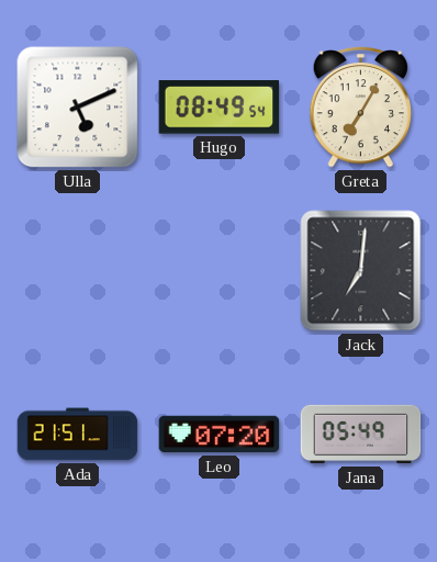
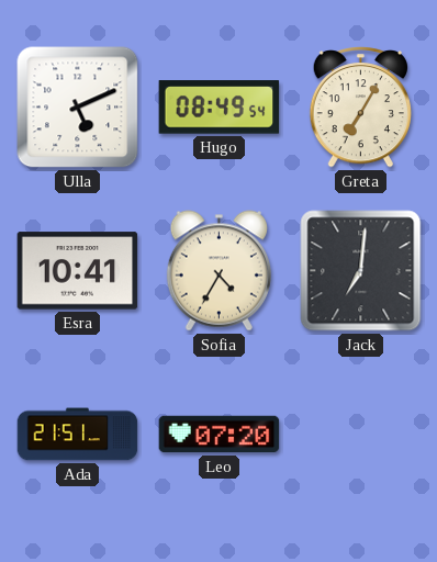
Esra: none -> 10:41
Sofia: none -> 4:35
Jana: 05:49 -> none
